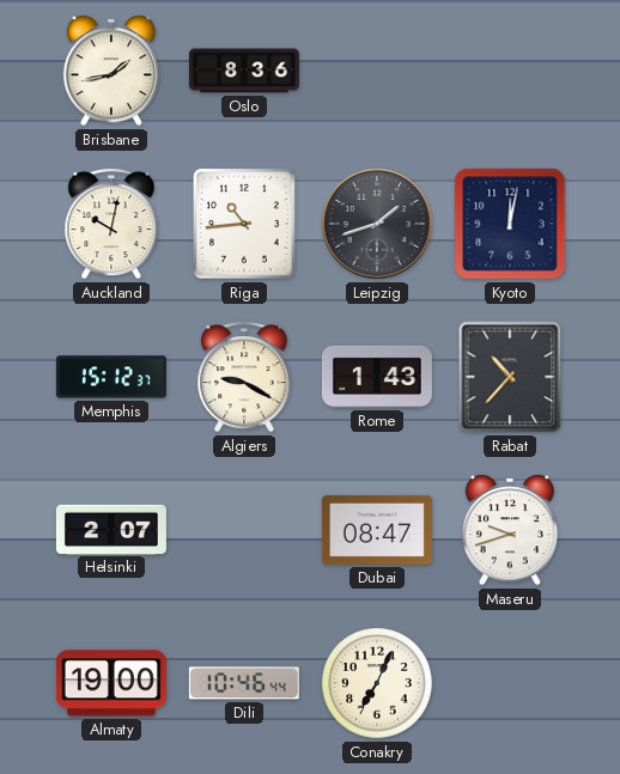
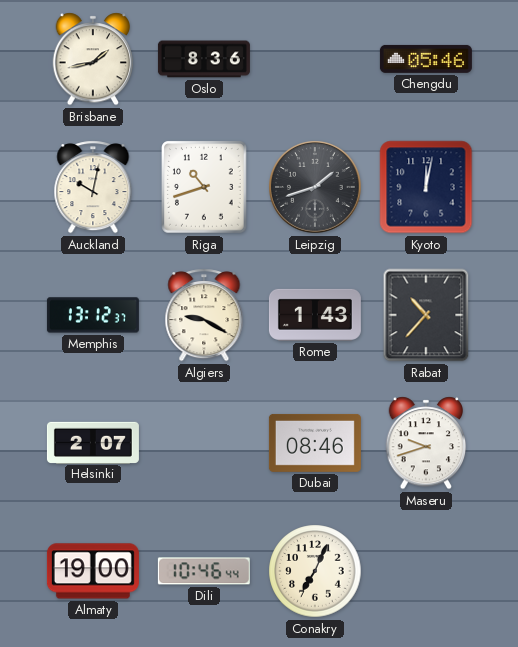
Chengdu: none -> 05:46
Riga: 10:44 -> 10:42
Memphis: 15:12 -> 13:12
Dubai: 08:47 -> 08:46
